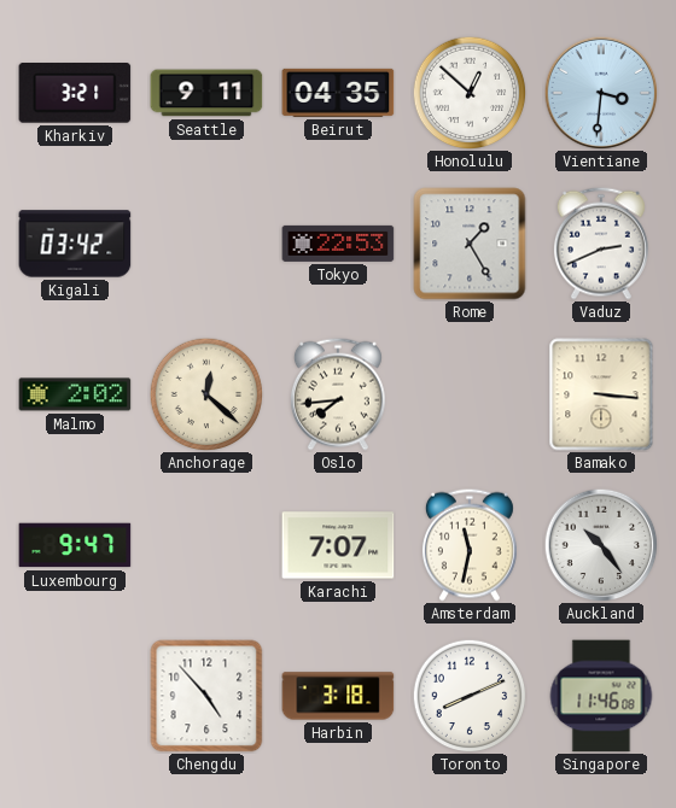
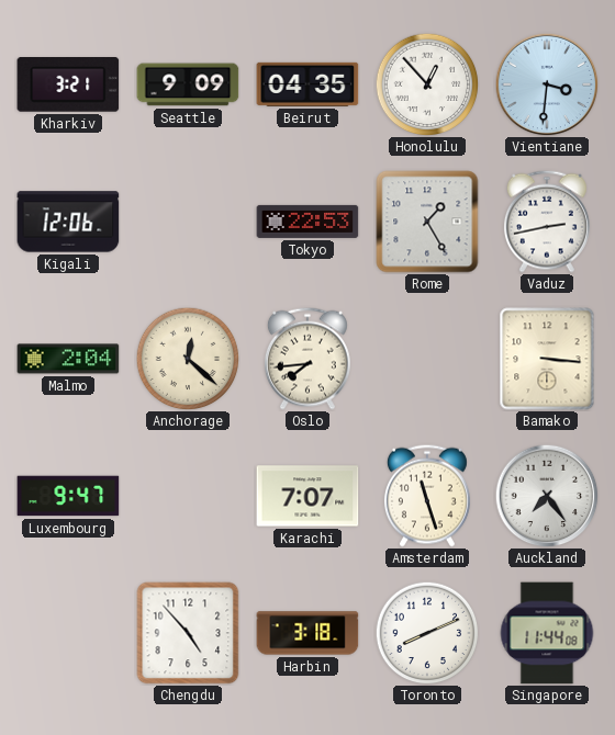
Seattle: 9:11 -> 9:09
Honolulu: 12:52 -> 12:53
Kigali: 03:42 -> 12:06
Vaduz: 2:41 -> 2:43
Malmo: 2:02 -> 2:04
Amsterdam: 11:32 -> 11:27
Auckland: 10:24 -> 7:24
Singapore: 11:46 -> 11:44
